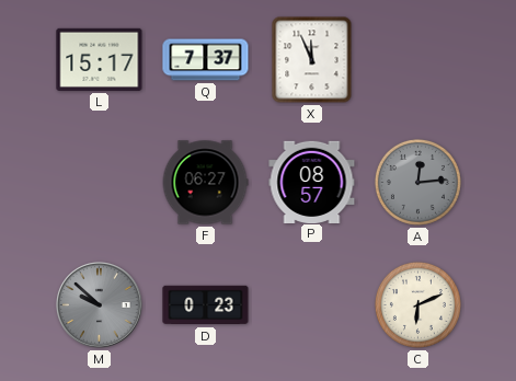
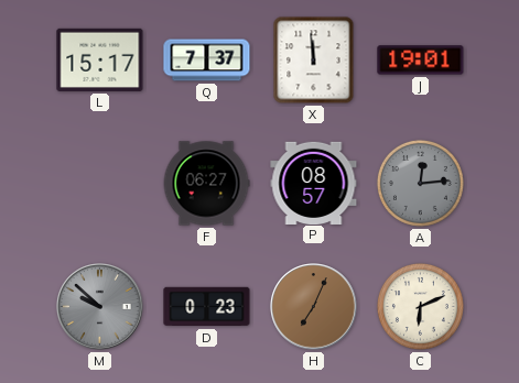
X: 11:56 -> 11:59
J: none -> 19:01
H: none -> 7:04
